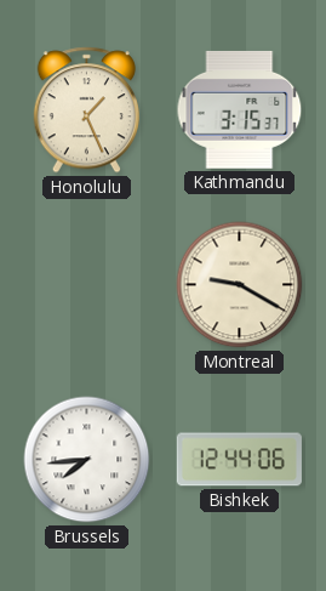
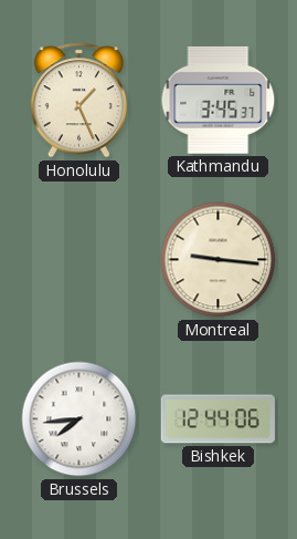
Kathmandu: 3:15 -> 3:45
Montreal: 9:20 -> 9:16
